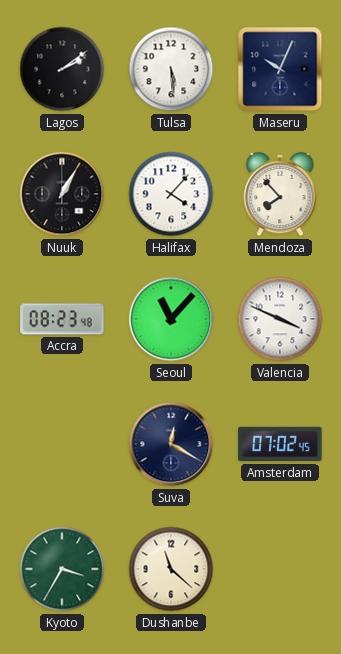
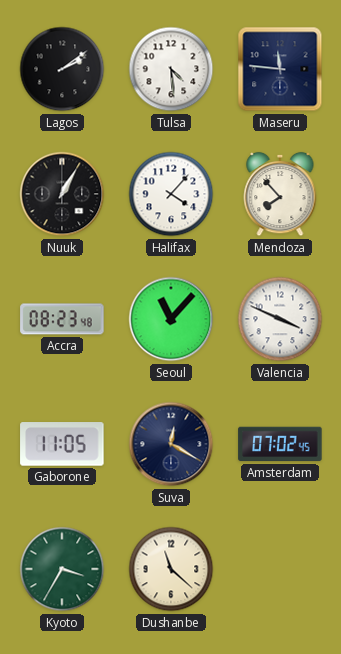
Tulsa: 5:29 -> 4:29
Maseru: 10:04 -> 11:46
Gaborone: none -> 11:05
